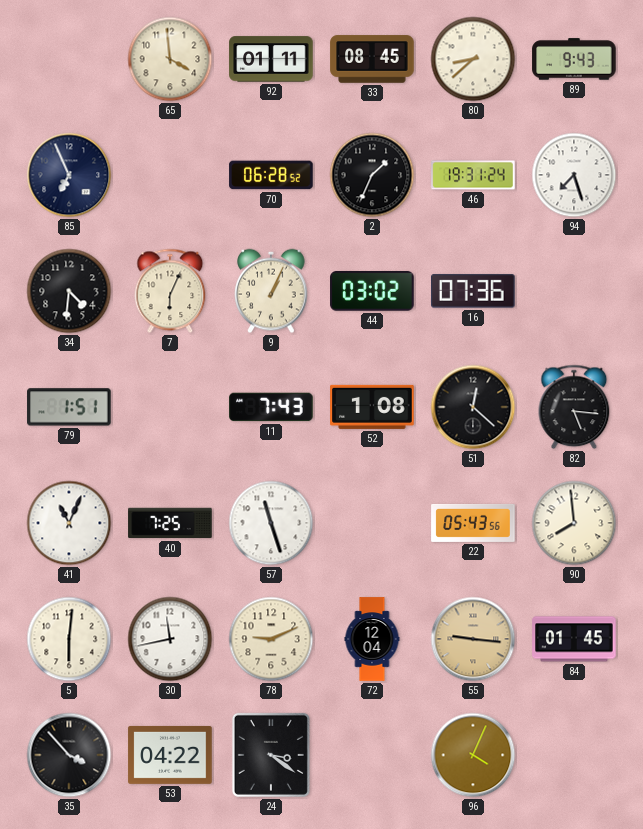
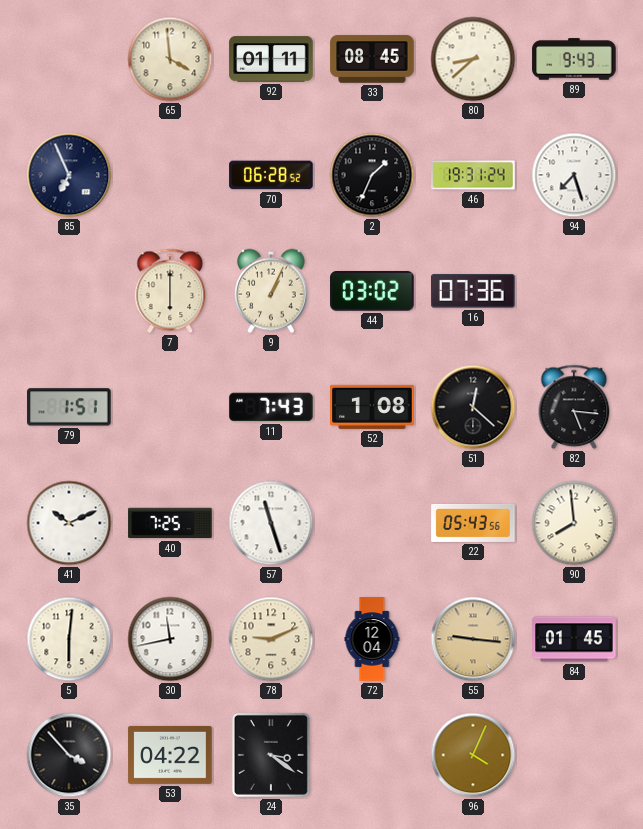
34: 4:31 -> none
7: 6:04 -> 6:00
41: 11:04 -> 10:11
